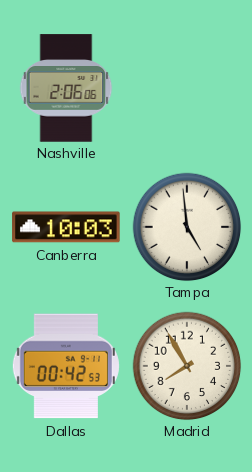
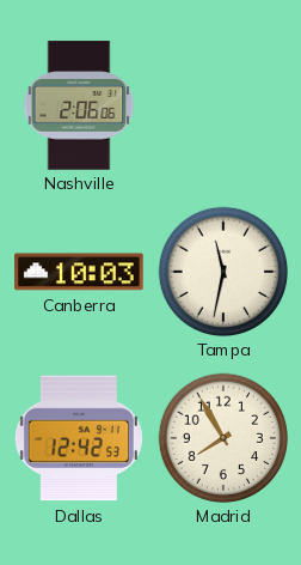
Tampa: 4:59 -> 11:32
Dallas: 00:42 -> 12:42
